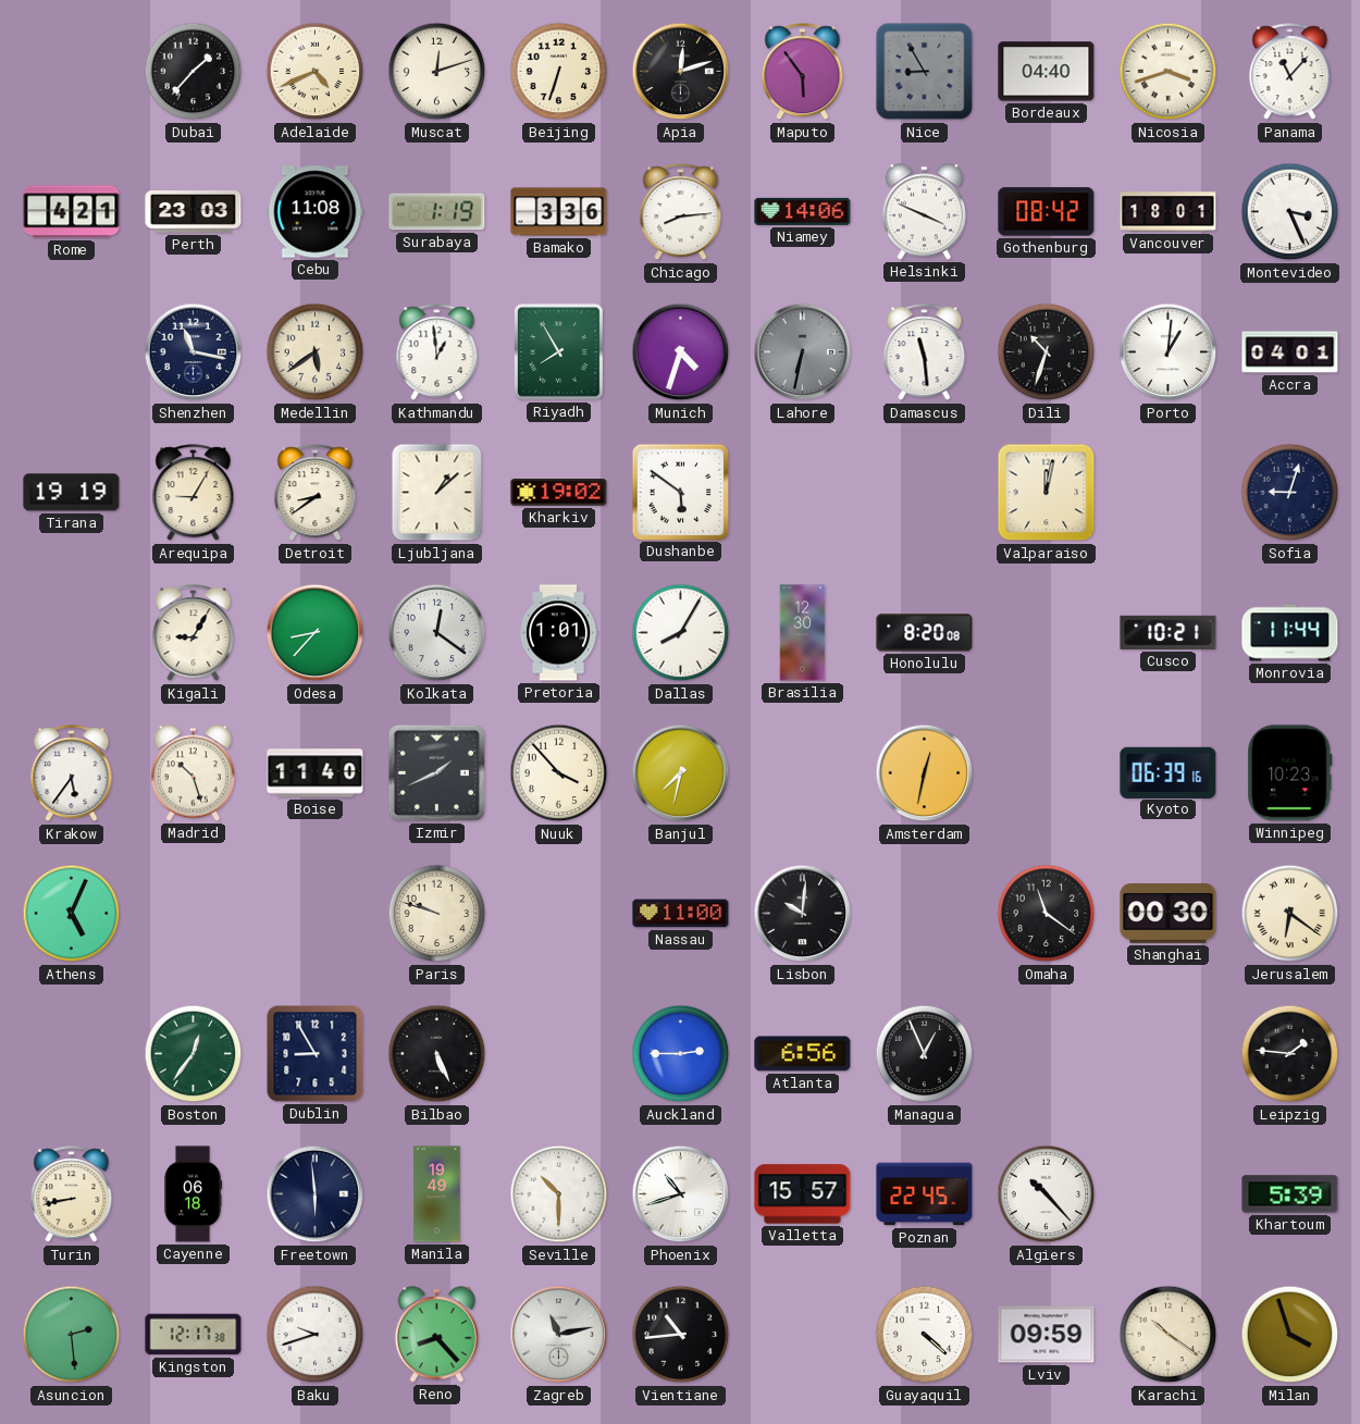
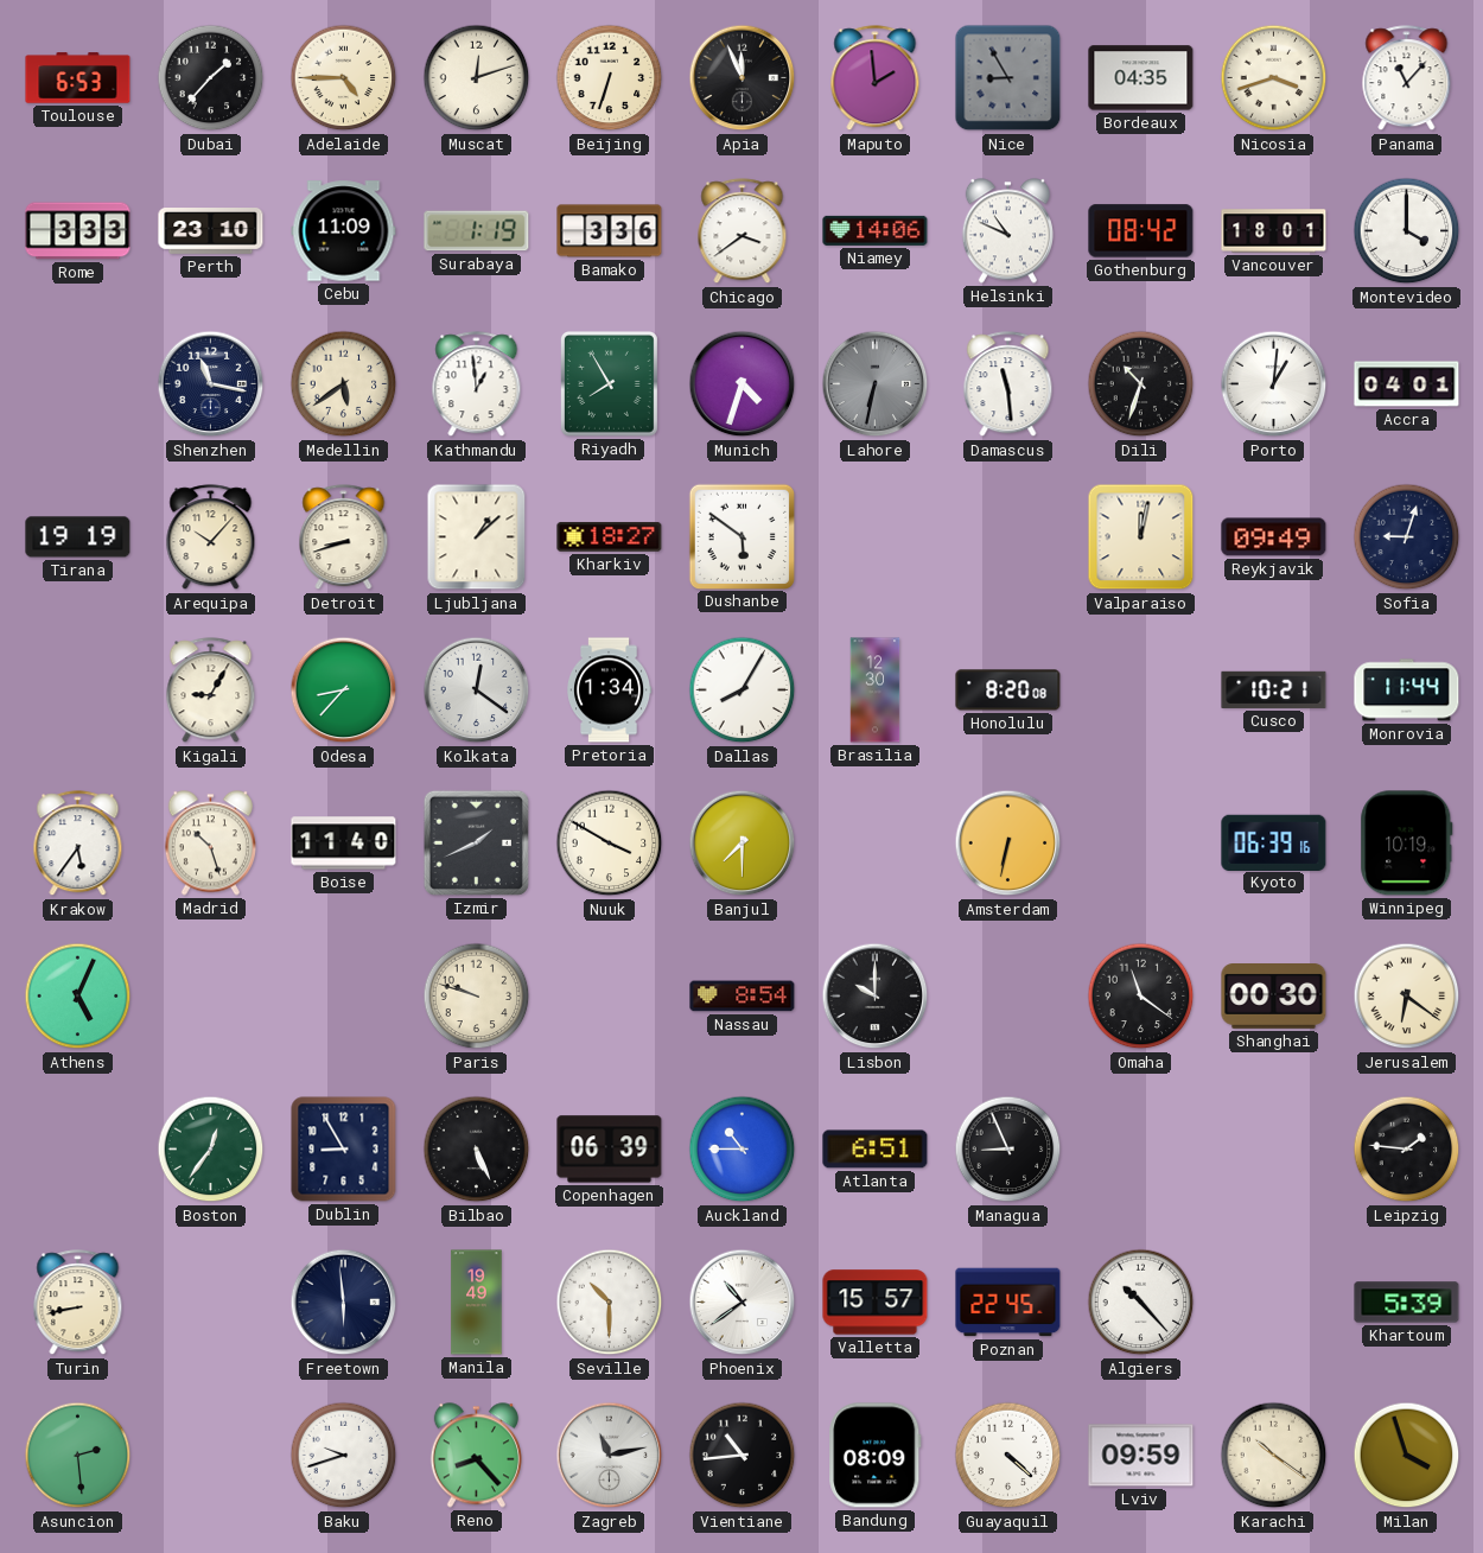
Toulouse: none -> 6:53
Adelaide: 4:41 -> 4:45
Apia: 12:12 -> 11:56
Maputo: 5:54 -> 1:59
Bordeaux: 04:40 -> 04:35
Rome: 4:21 -> 3:33
Perth: 23:03 -> 23:10
Cebu: 11:08 -> 11:09
Chicago: 8:14 -> 3:39
Helsinki: 3:49 -> 10:49
Montevideo: 3:26 -> 4:00
Arequipa: 9:05 -> 10:07
Detroit: 8:39 -> 8:42
Kharkiv: 19:02 -> 18:27
Reykjavik: none -> 09:49
Pretoria: 1:01 -> 1:34
Nuuk: 3:53 -> 3:50
Banjul: 7:32 -> 7:30
Amsterdam: 12:32 -> 6:32
Winnipeg: 10:23 -> 10:19
Nassau: 11:00 -> 8:54
Lisbon: 10:01 -> 10:00
Copenhagen: none -> 06:39
Auckland: 2:45 -> 10:45
Atlanta: 6:56 -> 6:51
Managua: 12:56 -> 8:56
Cayenne: 06:18 -> none
Phoenix: 10:42 -> 10:39
Kingston: 12:17 -> none
Bandung: none -> 08:09
